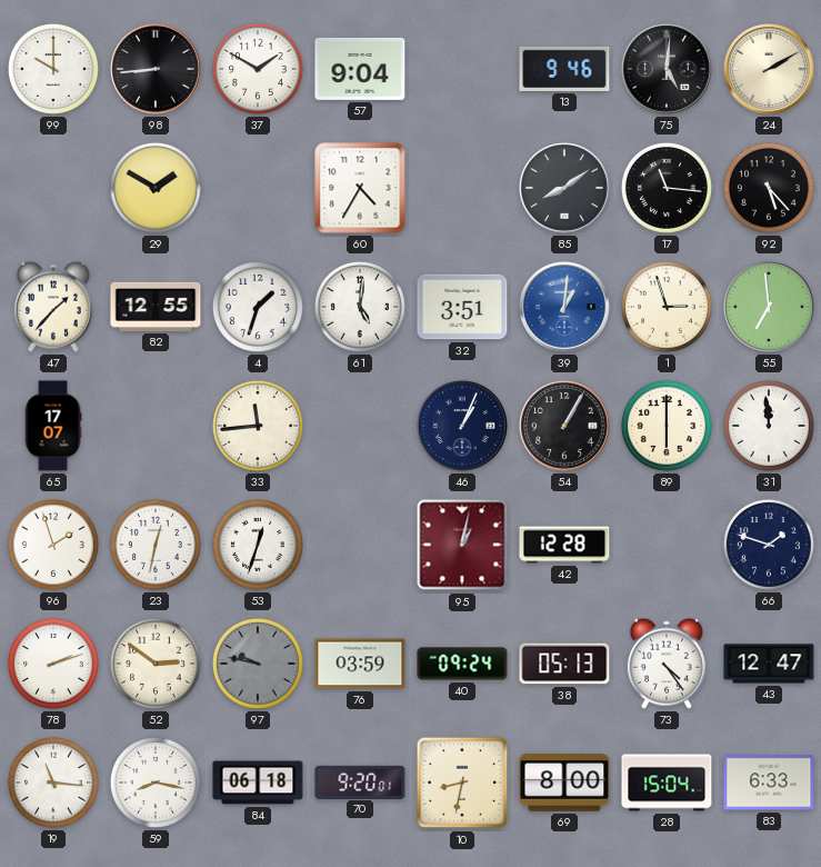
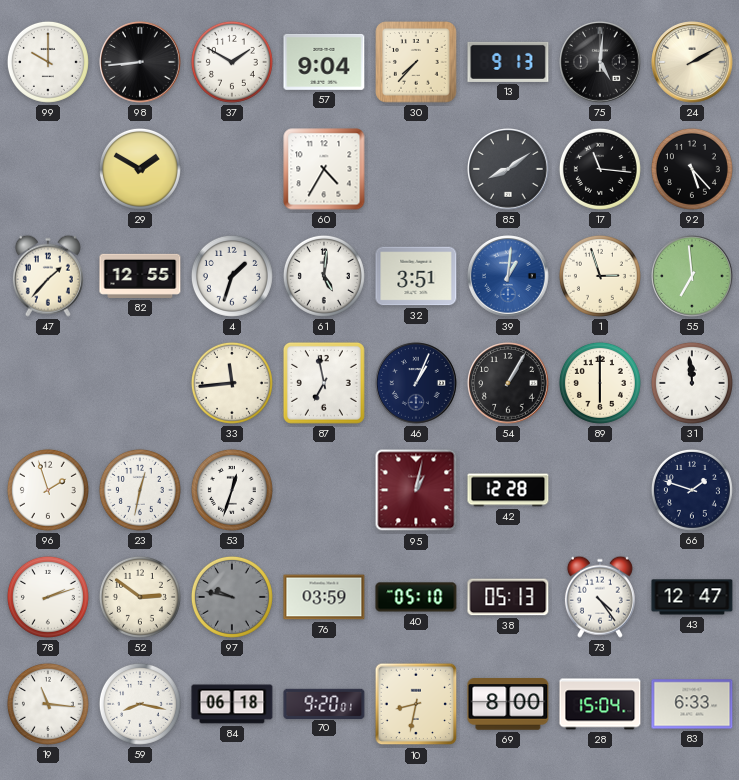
30: none -> 7:37
13: 9:46 -> 9:13
65: 17:07 -> none
87: none -> 6:58
40: 09:24 -> 05:10
